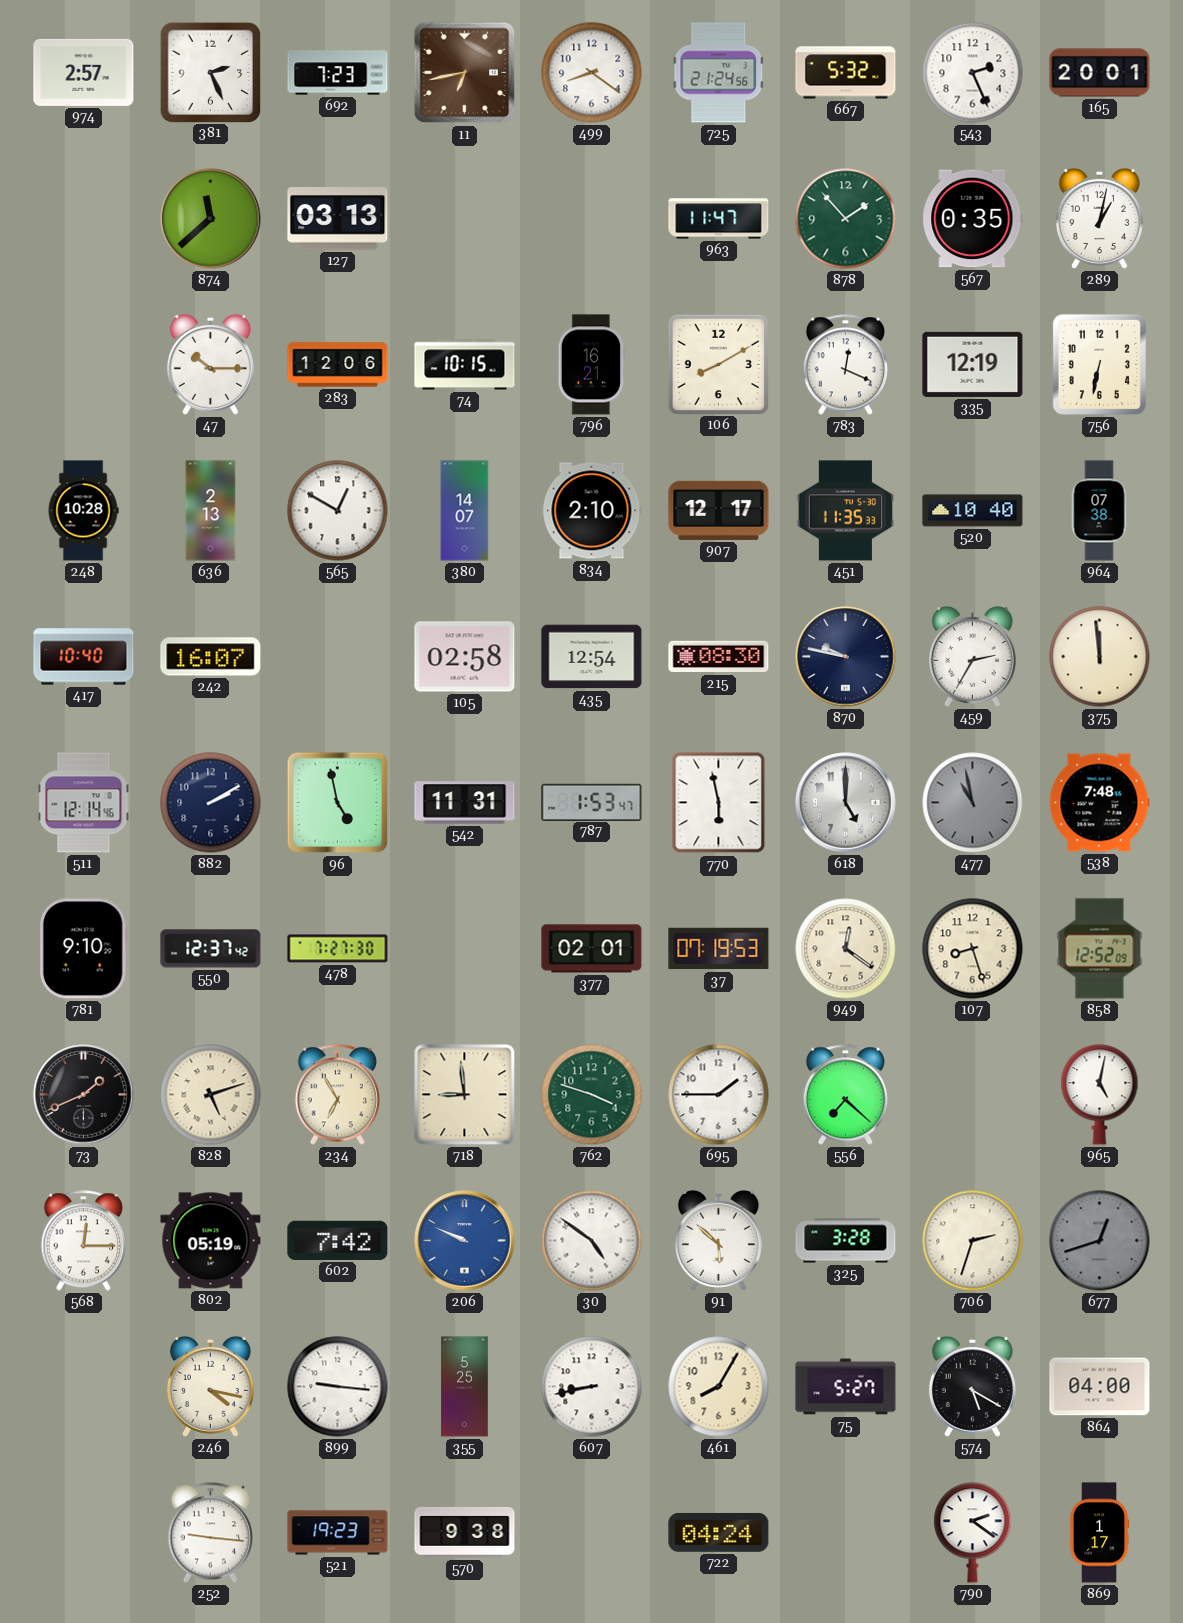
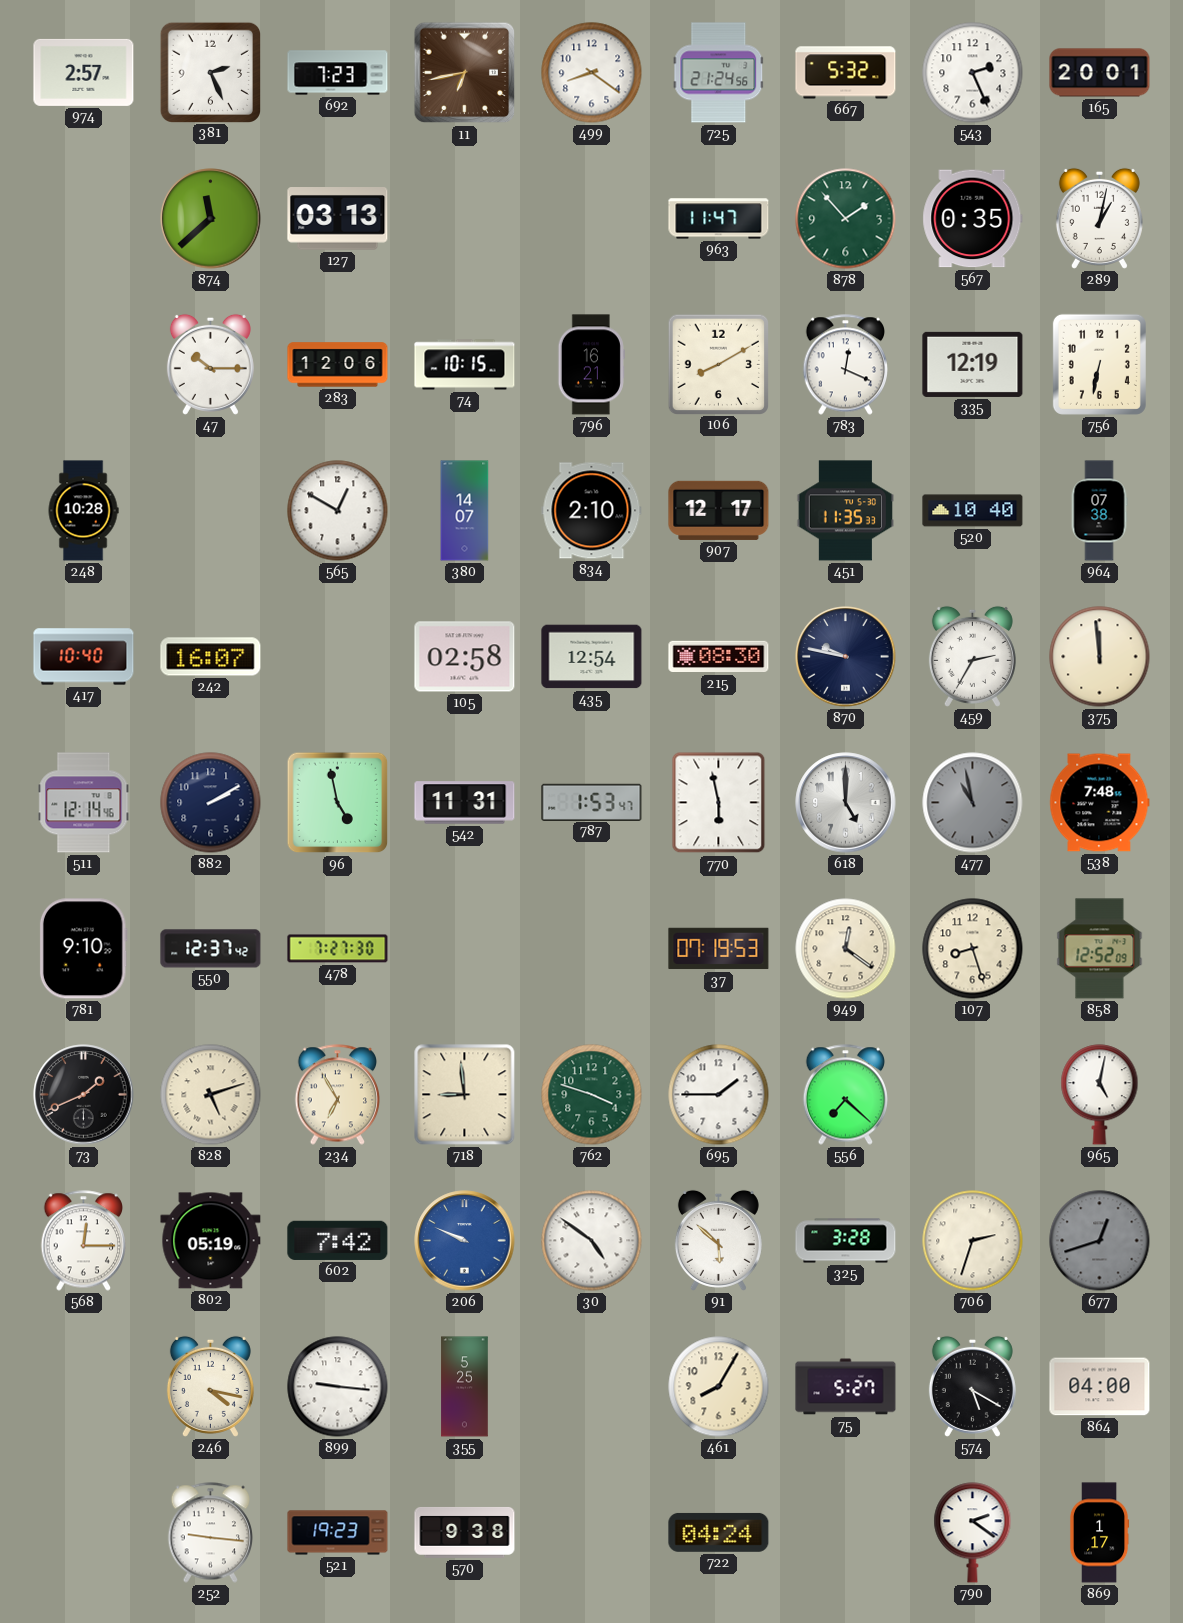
636: 2:13 -> none
377: 02:01 -> none
607: 8:43 -> none
